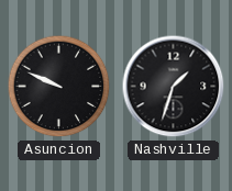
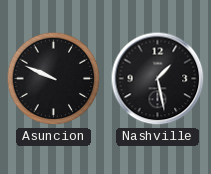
Nashville: 1:33 -> 1:28
